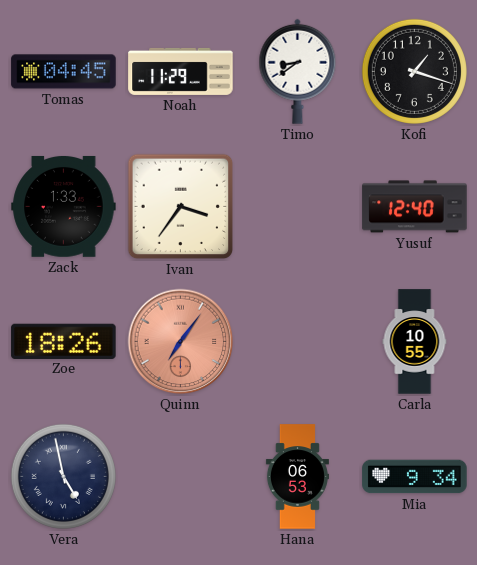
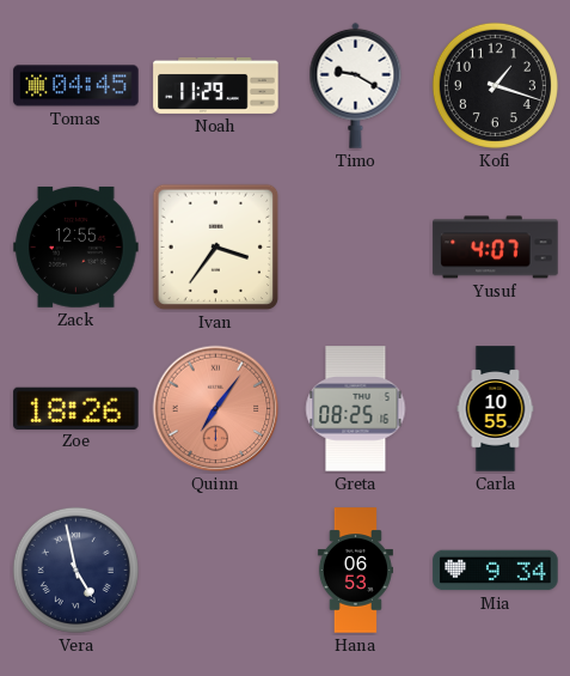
Timo: 8:39 -> 9:20
Zack: 1:33 -> 12:55
Yusuf: 12:40 -> 4:07
Greta: none -> 08:25
